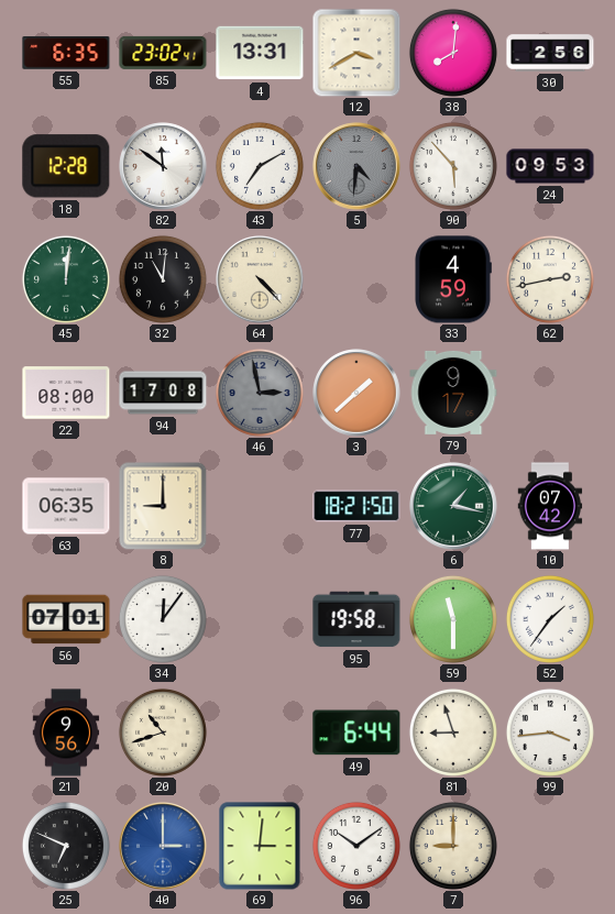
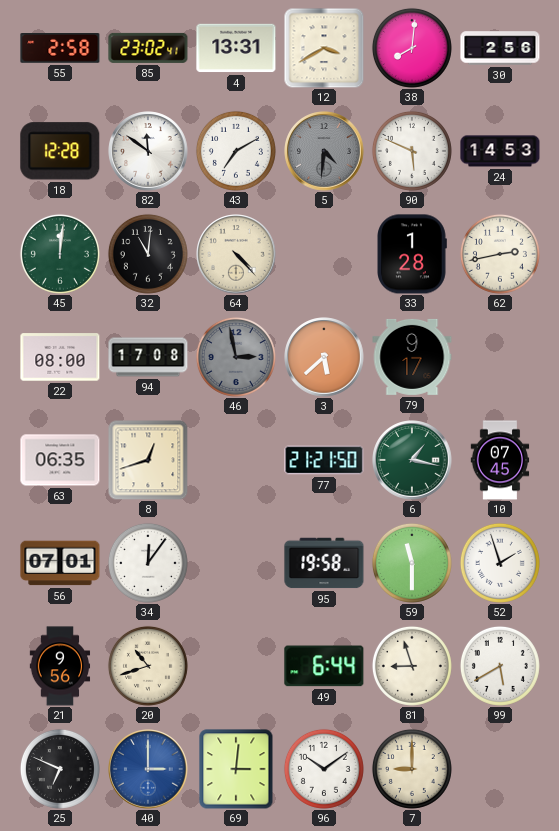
55: 6:35 -> 2:58
90: 5:53 -> 5:49
24: 09:53 -> 14:53
33: 4:59 -> 1:28
3: 1:38 -> 5:38
8: 9:00 -> 12:42
77: 18:21 -> 21:21
10: 07:42 -> 07:45
52: 1:36 -> 1:57
99: 3:44 -> 5:40
